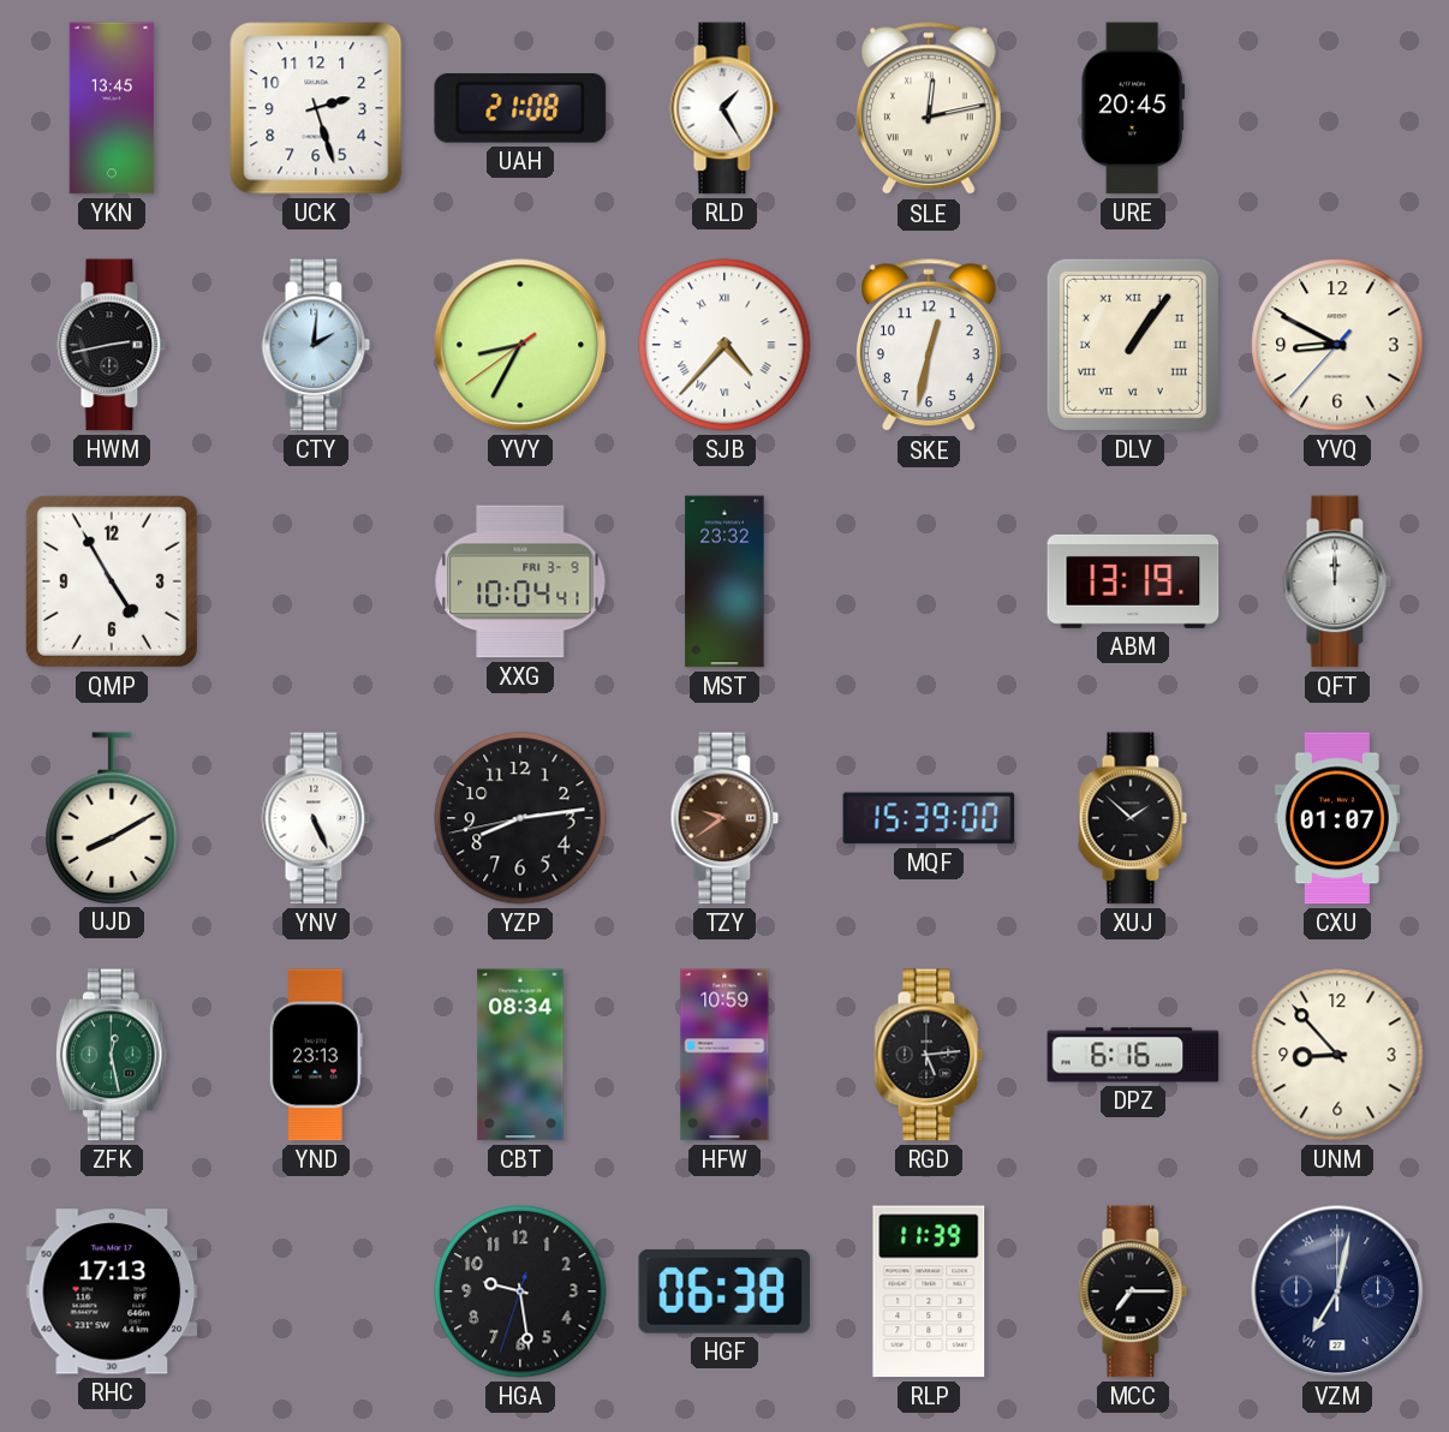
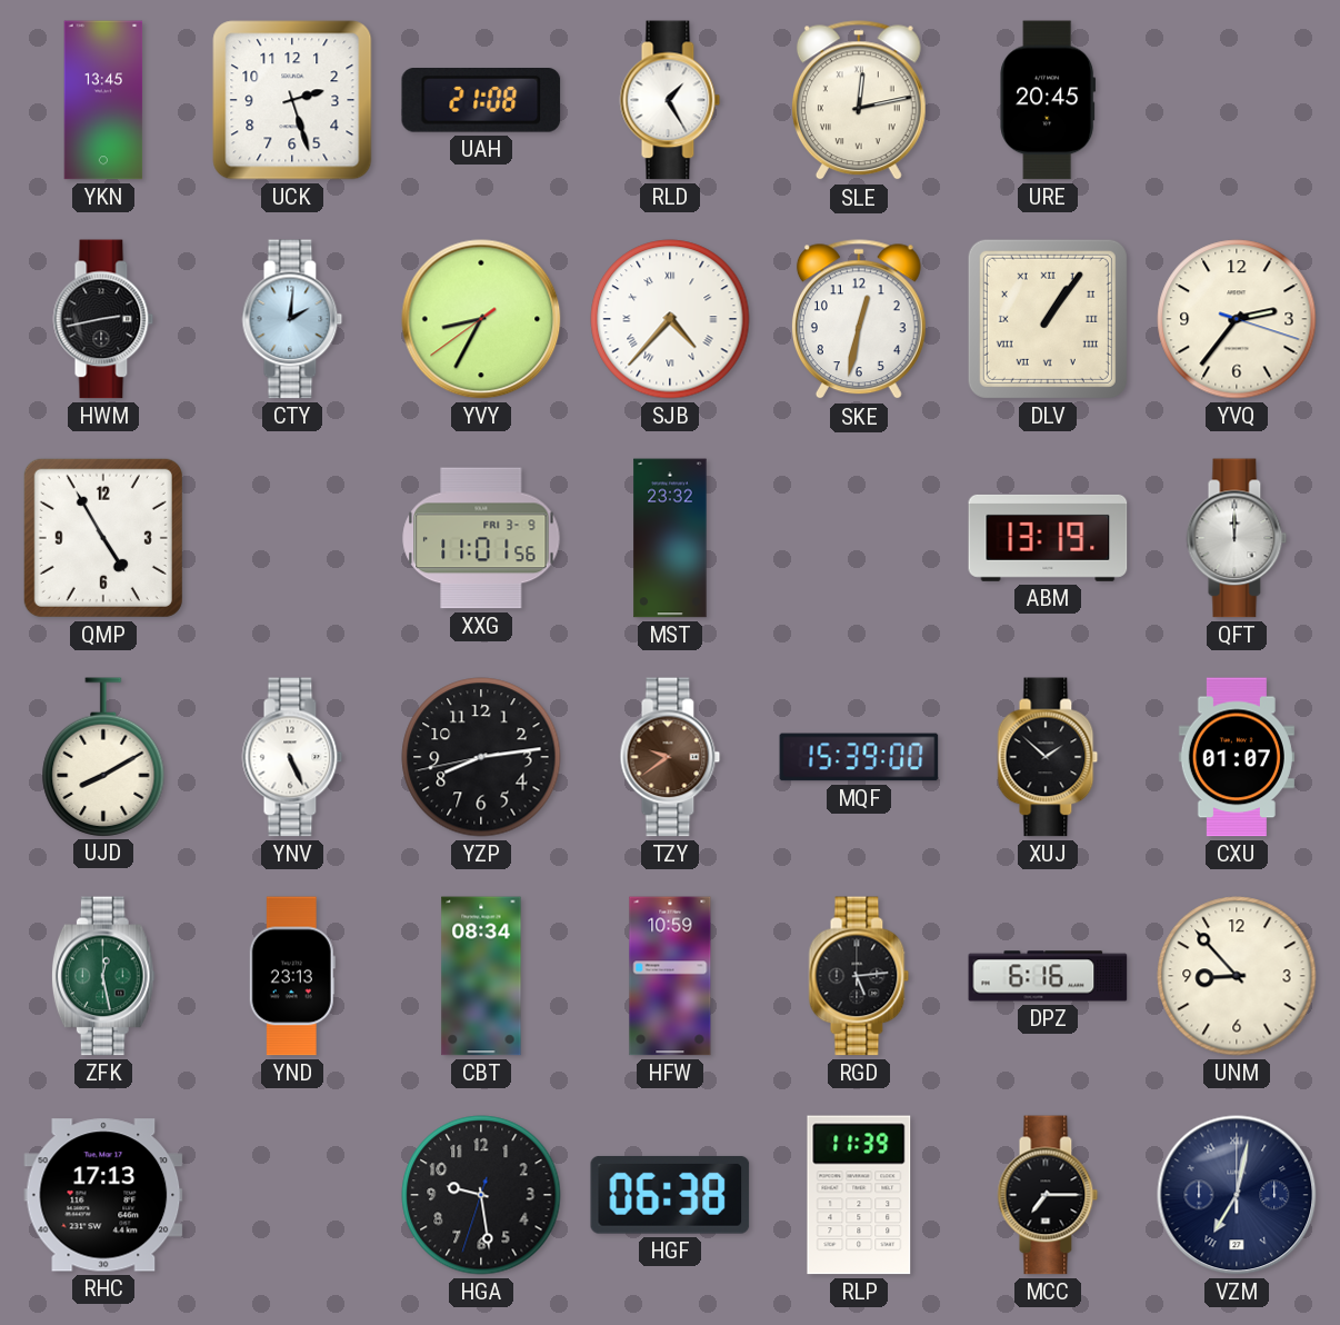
YVQ: 8:49 -> 2:36
XXG: 10:04 -> 11:01
